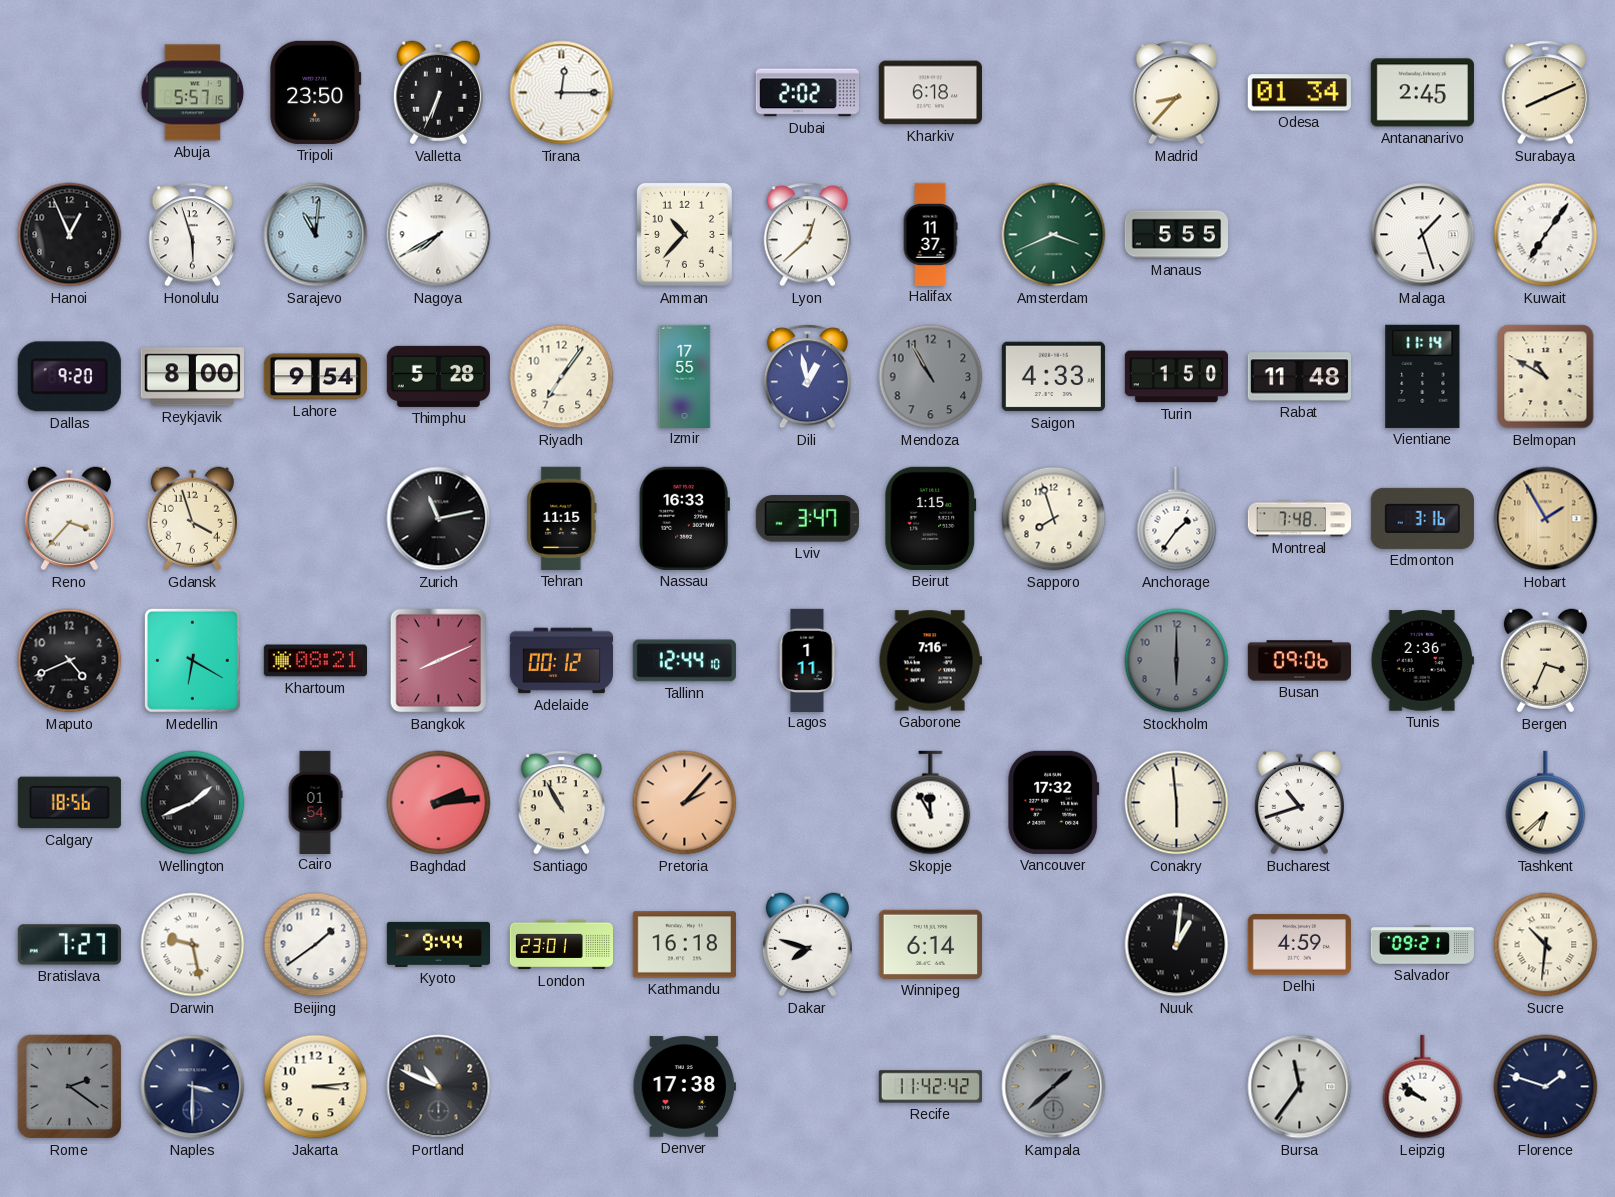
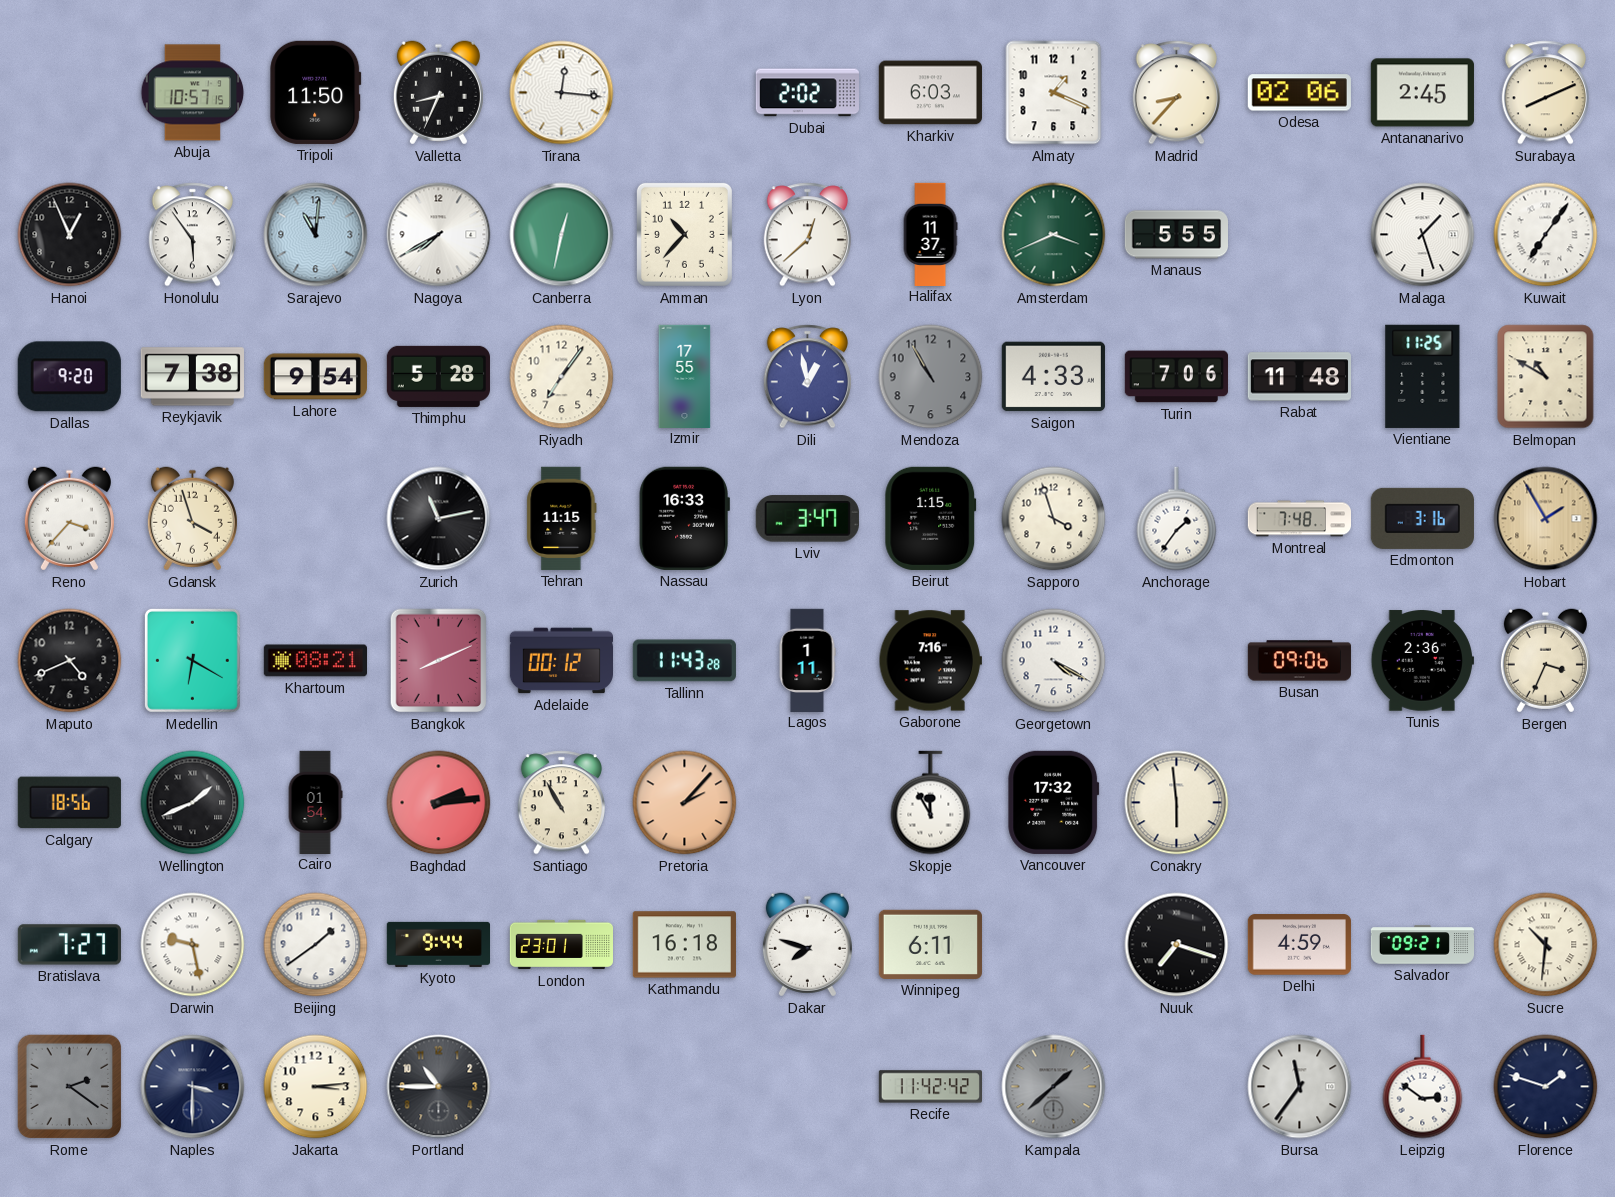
Abuja: 5:57 -> 10:57
Tripoli: 23:50 -> 11:50
Valletta: 6:34 -> 8:34
Tirana: 12:15 -> 12:16
Kharkiv: 6:18 -> 6:03
Almaty: none -> 1:19
Odesa: 01:34 -> 02:06
Honolulu: 5:57 -> 5:54
Canberra: none -> 12:32
Reykjavik: 8:00 -> 7:38
Turin: 1:50 -> 7:06
Vientiane: 11:14 -> 11:25
Sapporo: 7:57 -> 3:57
Tallinn: 12:44 -> 11:43
Georgetown: none -> 4:20
Stockholm: 6:00 -> none
Bucharest: 10:42 -> none
Tashkent: 6:38 -> none
Winnipeg: 6:14 -> 6:11
Nuuk: 1:01 -> 7:18
Portland: 10:49 -> 10:45
Denver: 17:38 -> none
Leipzig: 9:51 -> 2:51
